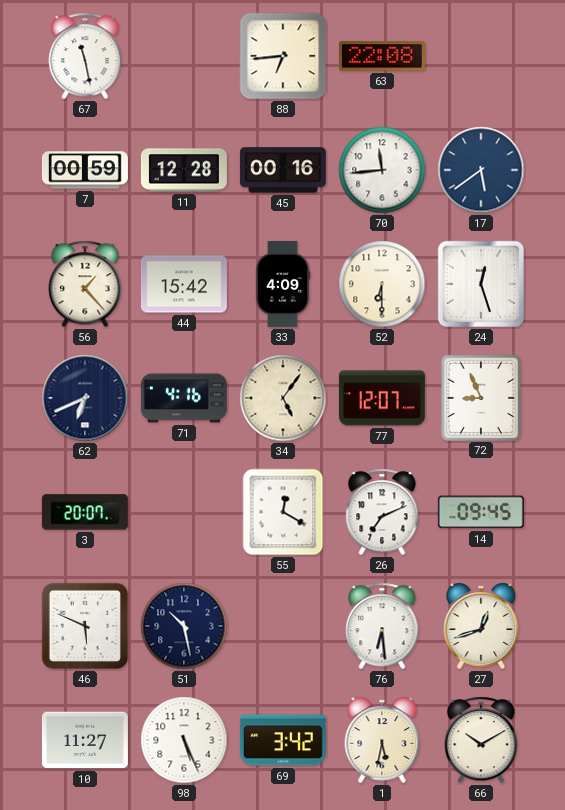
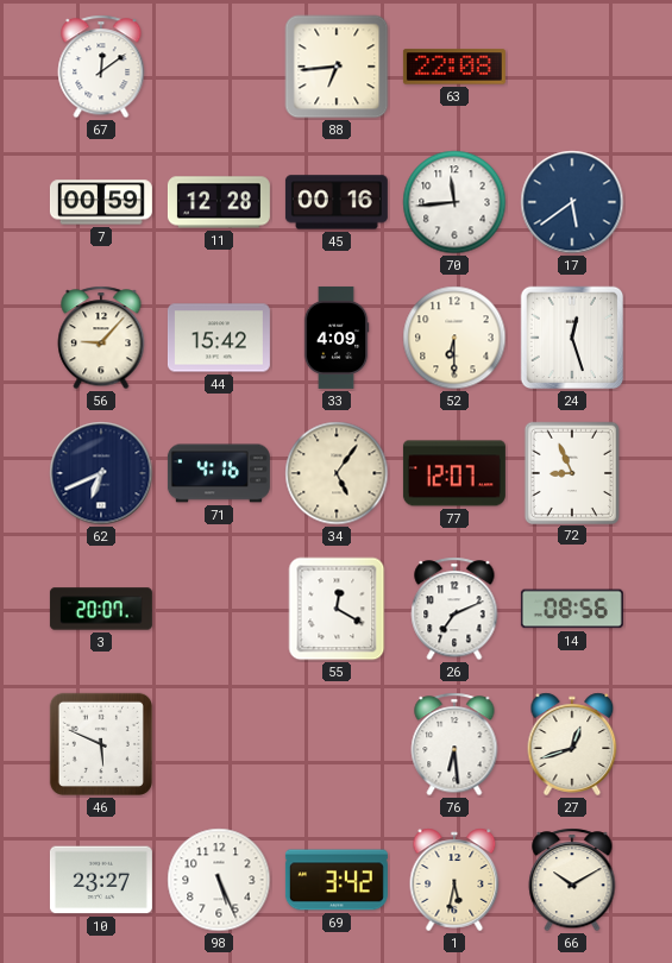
67: 11:28 -> 12:09
56: 1:23 -> 9:07
14: 09:45 -> 08:56
51: 10:28 -> none
10: 11:27 -> 23:27
